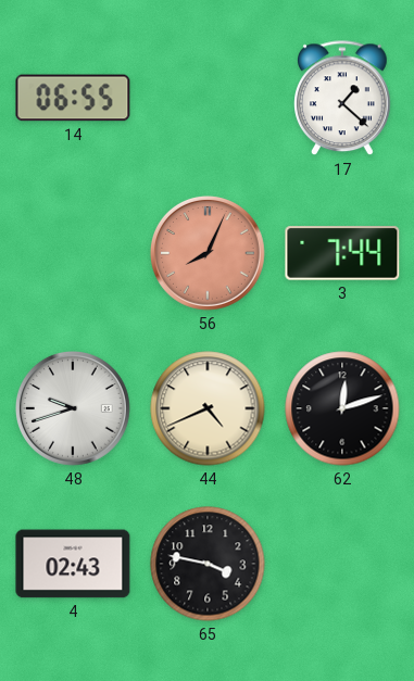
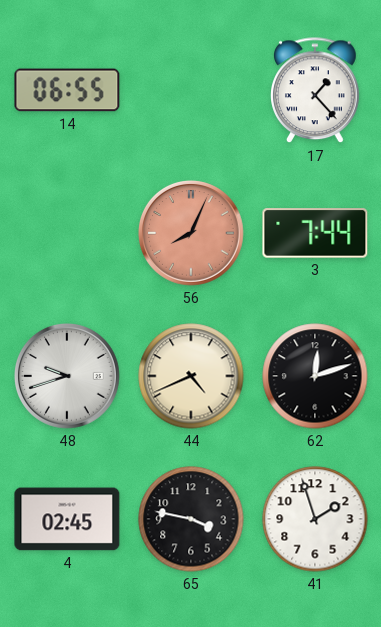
17: 1:22 -> 1:23
4: 02:43 -> 02:45
41: none -> 1:57
